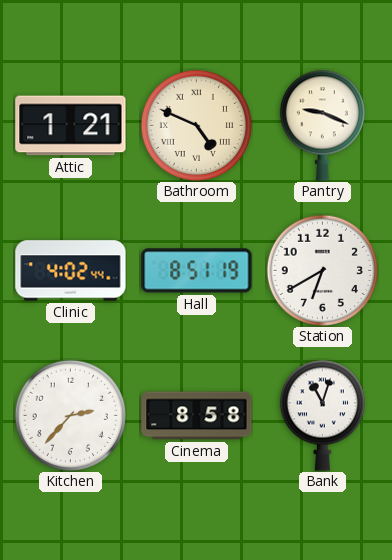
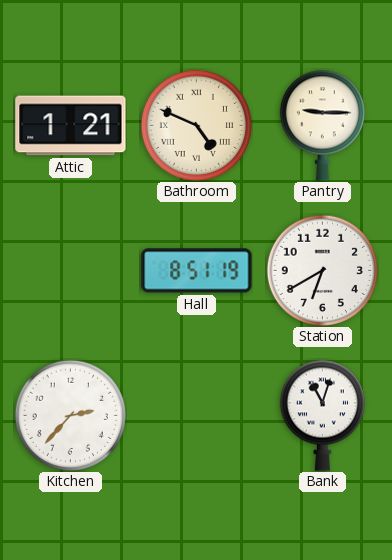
Pantry: 9:19 -> 9:15
Clinic: 4:02 -> none
Cinema: 8:58 -> none
